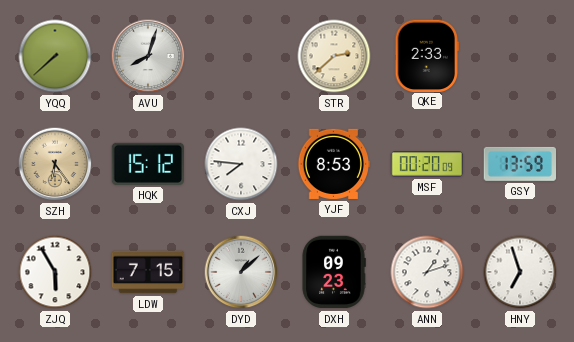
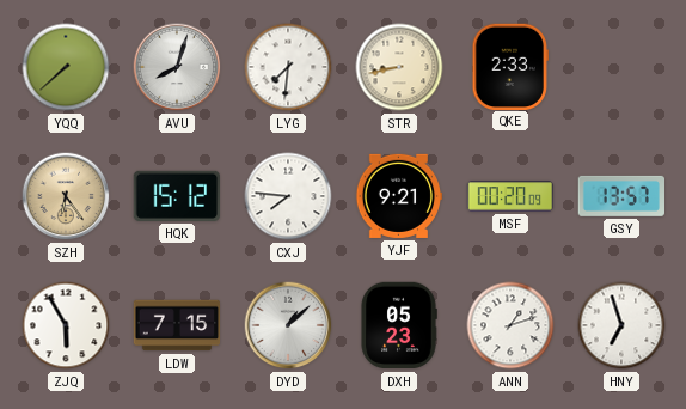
LYG: none -> 7:31
STR: 2:38 -> 8:43
YJF: 8:53 -> 9:21
GSY: 13:59 -> 13:57
DXH: 09:23 -> 05:23
